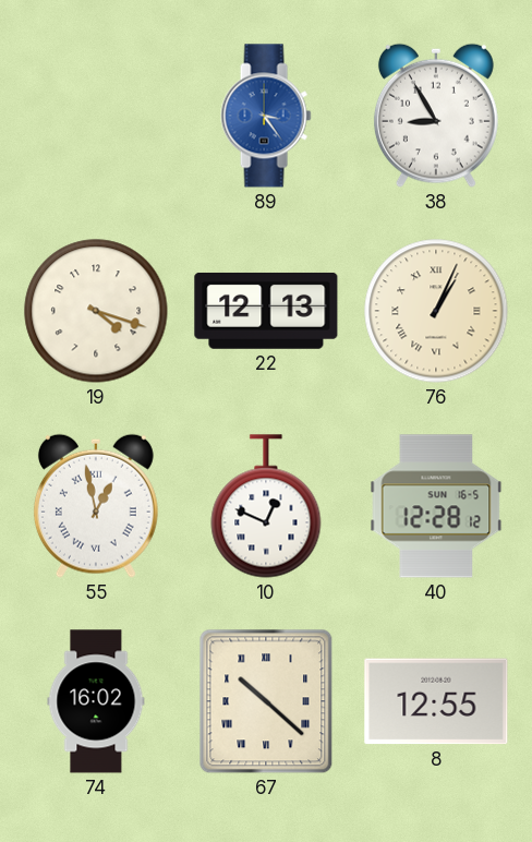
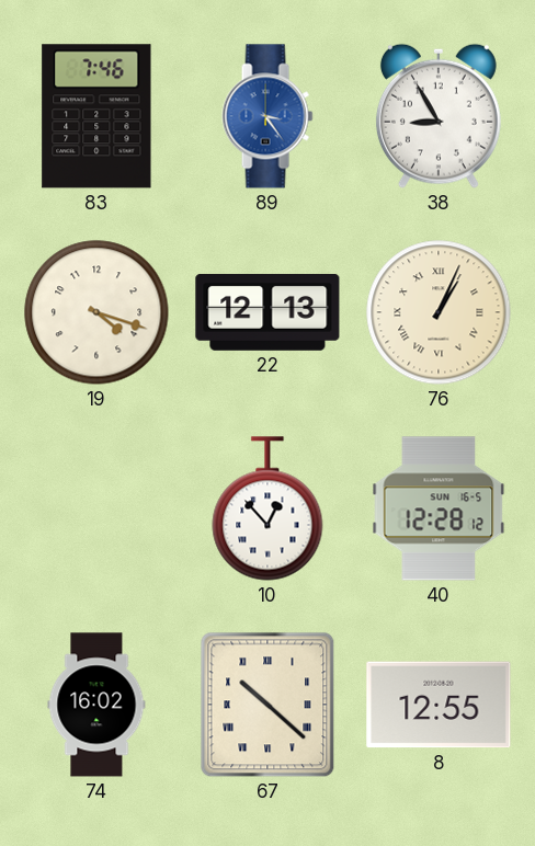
83: none -> 7:46
55: 12:58 -> none
10: 12:49 -> 12:53
